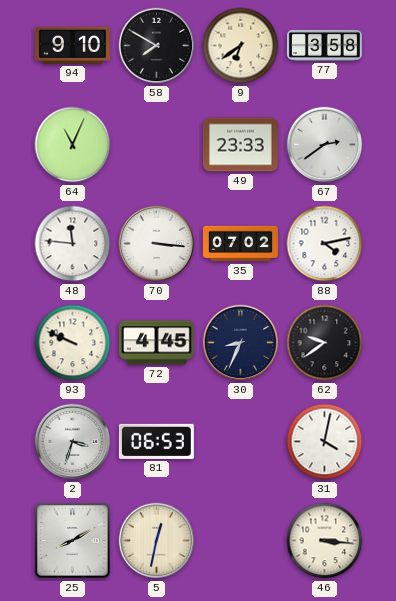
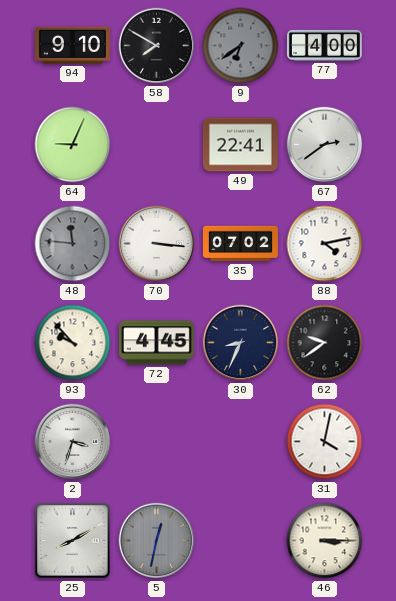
9 dial: cream -> grey
77: 3:58 -> 4:00
64: 11:04 -> 9:04
49: 23:33 -> 22:41
48 dial: white -> grey
93: 9:49 -> 9:53
81: 06:53 -> none
5 dial: cream -> grey
46: 3:16 -> 3:15
